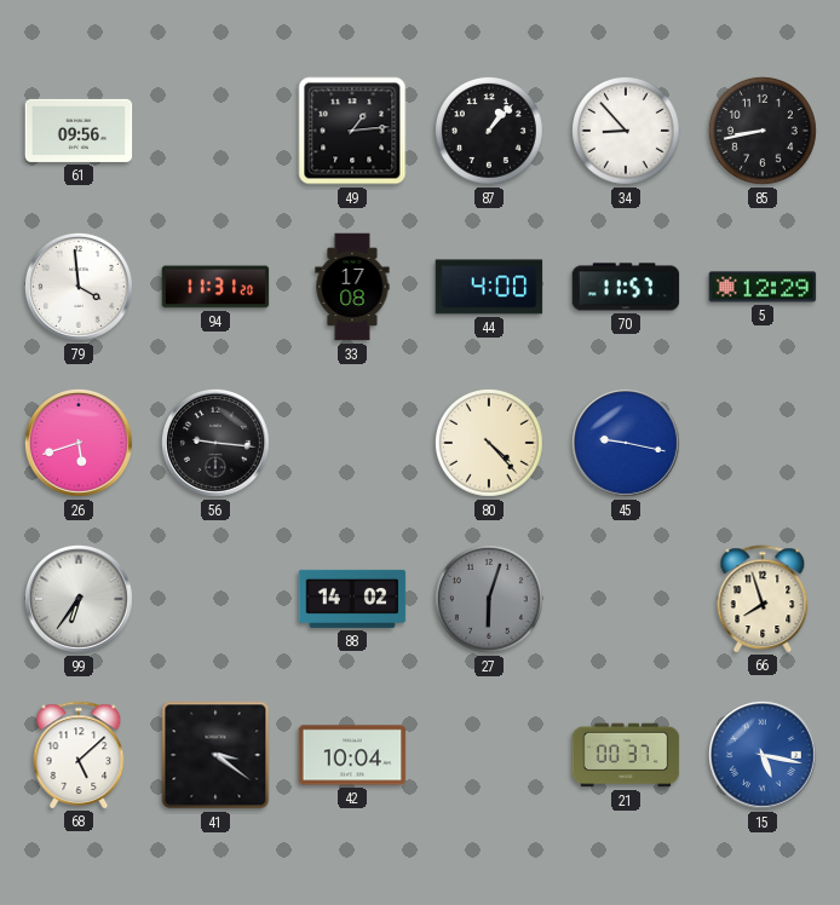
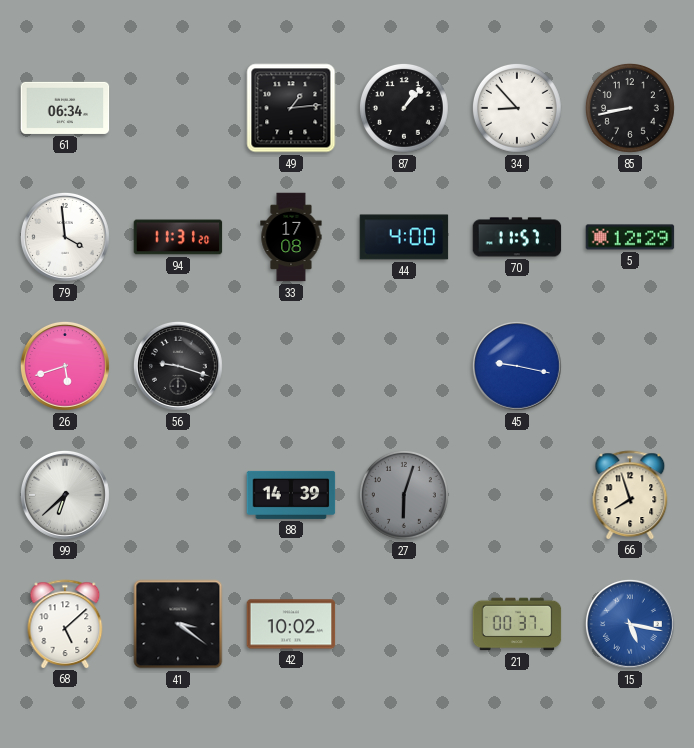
61: 09:56 -> 06:34
56: 9:16 -> 9:18
80: 4:23 -> none
99: 6:36 -> 6:38
88: 14:02 -> 14:39
42: 10:04 -> 10:02
